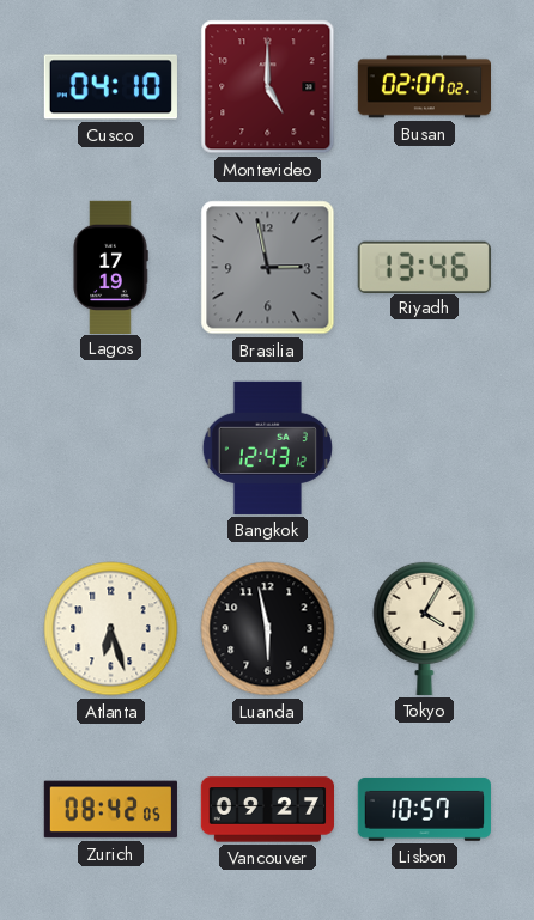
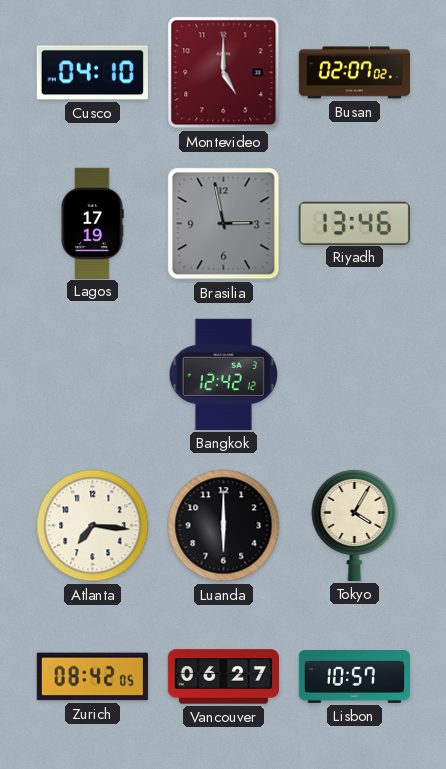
Bangkok: 12:43 -> 12:42
Atlanta: 6:27 -> 7:16
Luanda: 5:58 -> 6:00
Vancouver: 09:27 -> 06:27
